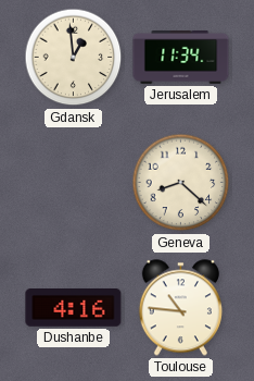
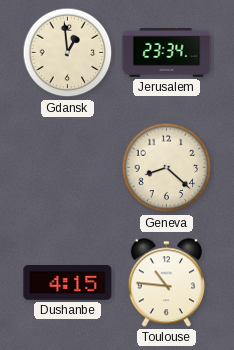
Jerusalem: 11:34 -> 23:34
Dushanbe: 4:16 -> 4:15
